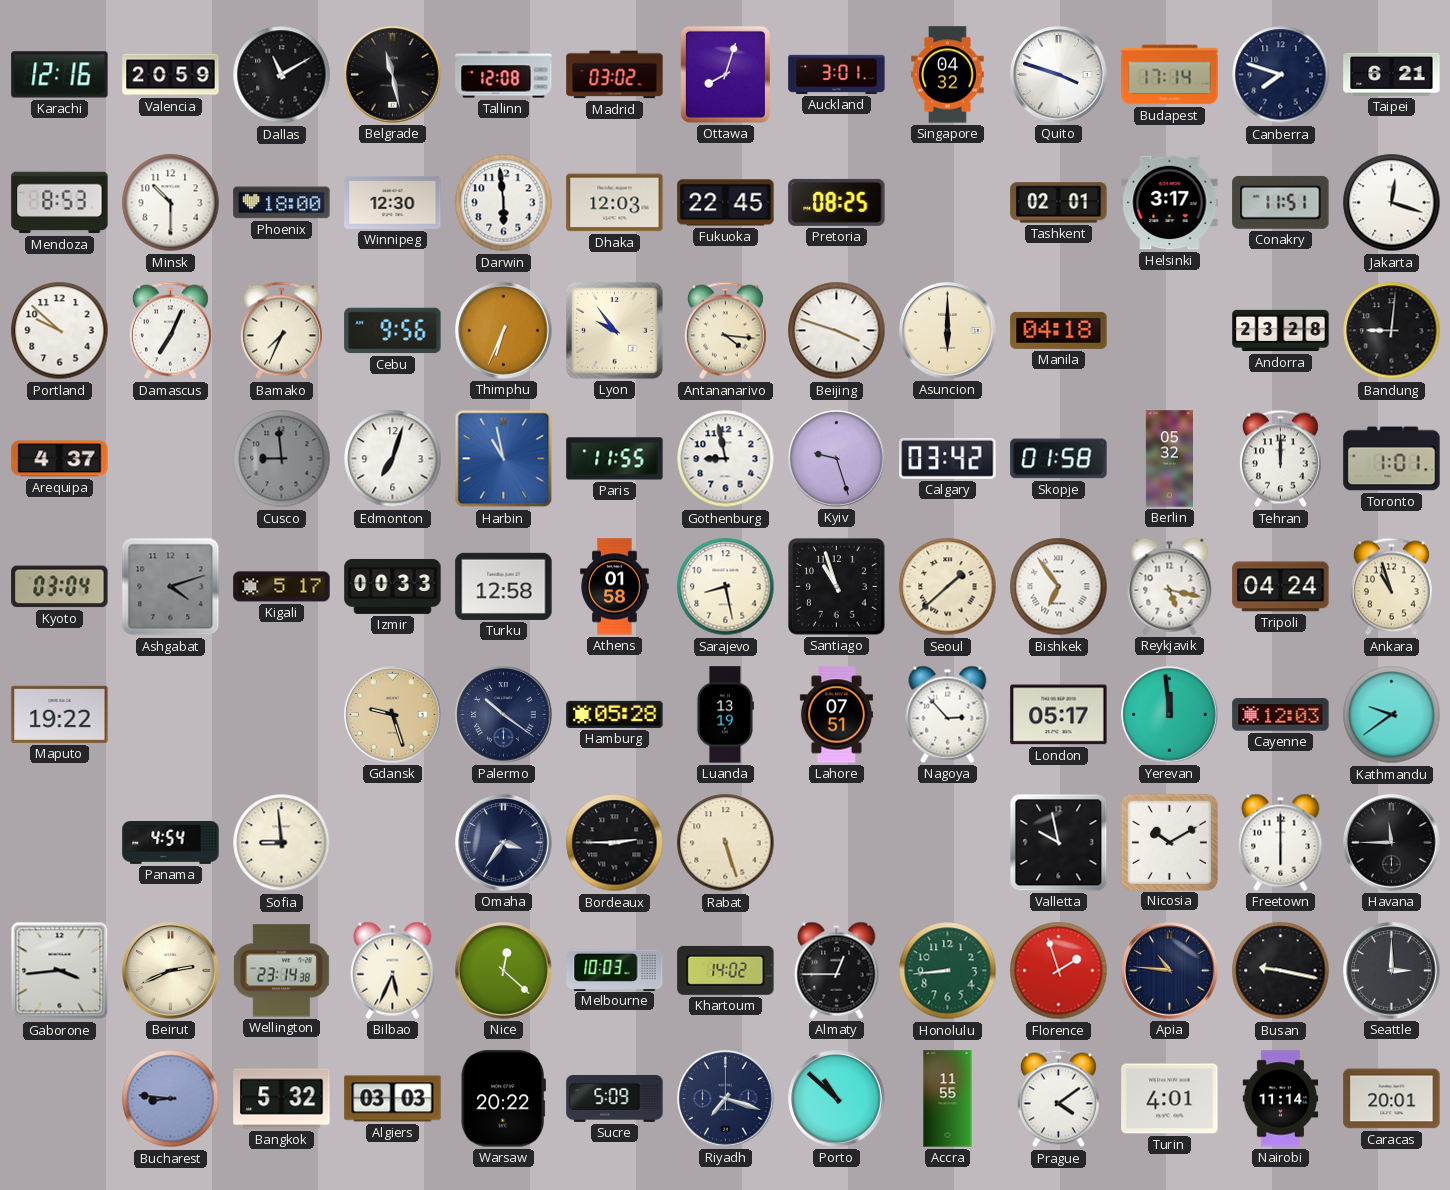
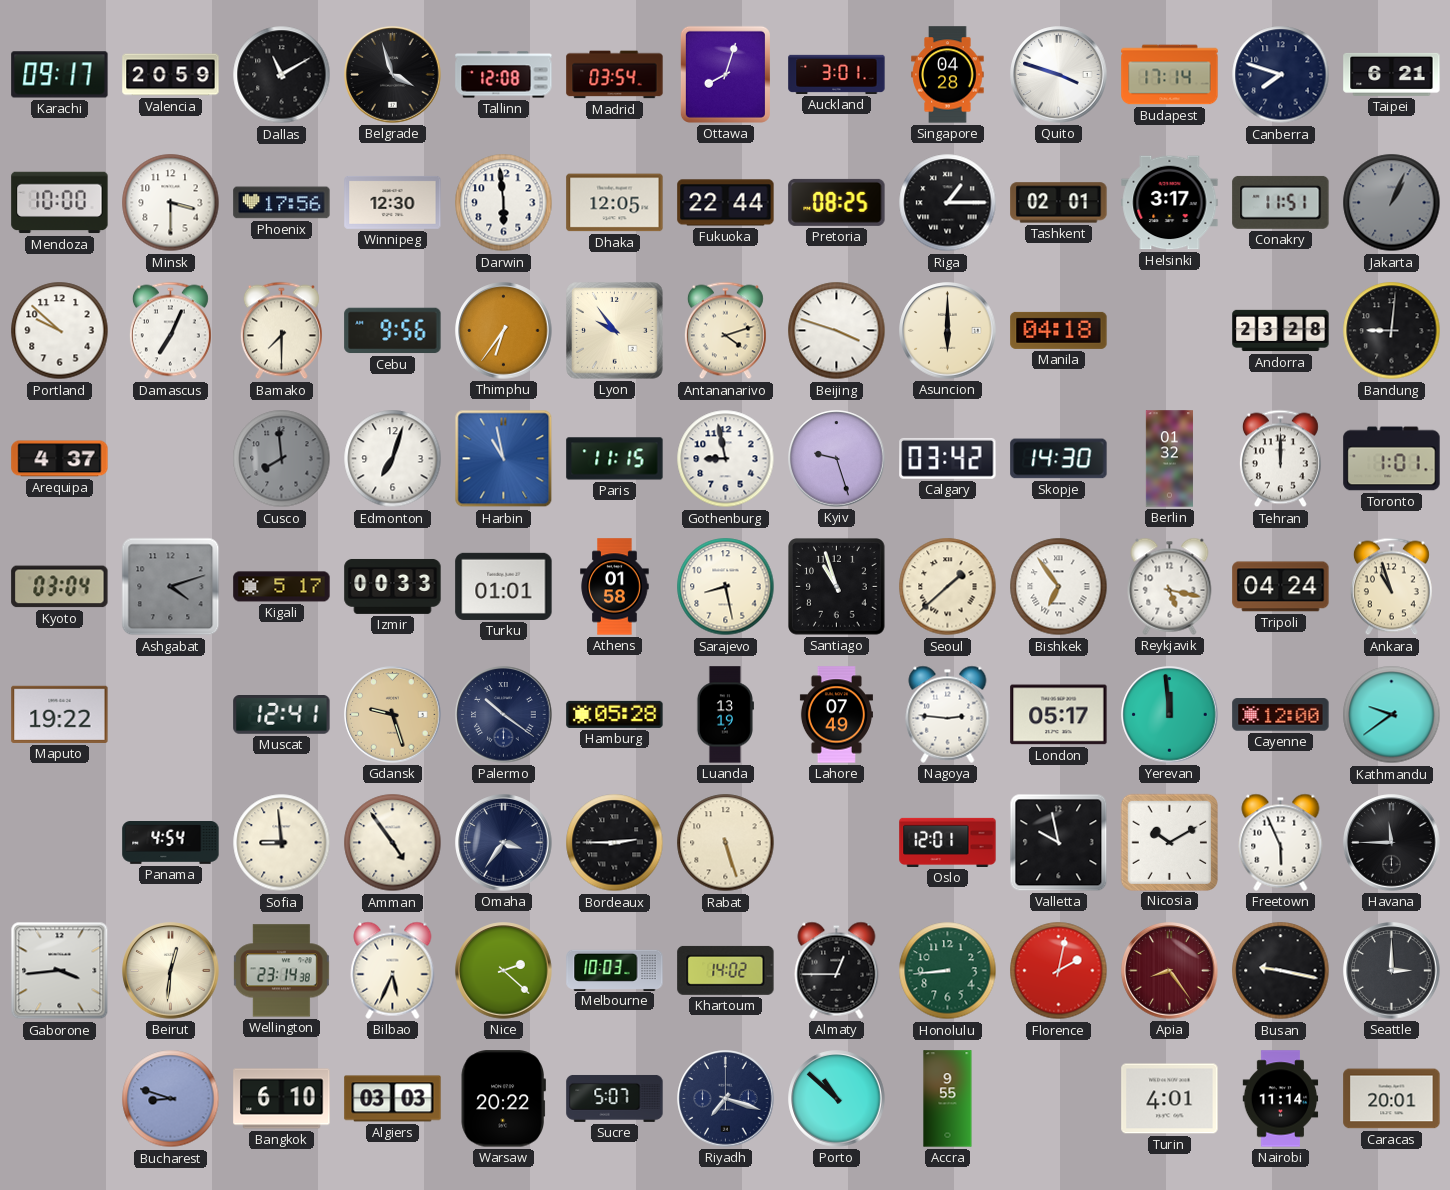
Karachi: 12:16 -> 09:17
Belgrade: 11:28 -> 3:57
Madrid: 03:02 -> 03:54
Singapore: 04:32 -> 04:28
Mendoza: 8:53 -> 10:00
Minsk: 10:30 -> 3:30
Phoenix: 18:00 -> 17:56
Dhaka: 12:03 -> 12:05
Fukuoka: 22:45 -> 22:44
Riga: none -> 1:15
Jakarta: 12:18 -> 1:04
Jakarta dial: white -> grey
Bamako: 7:34 -> 7:30
Thimphu: 6:34 -> 6:36
Antananarivo: 4:16 -> 4:12
Cusco: 8:59 -> 7:59
Paris: 11:55 -> 11:15
Skopje: 01:58 -> 14:30
Berlin: 05:32 -> 01:32
Turku: 12:58 -> 01:01
Muscat: none -> 12:41
Lahore: 07:51 -> 07:49
Nagoya: 2:53 -> 2:46
Cayenne: 12:03 -> 12:00
Amman: none -> 4:54
Oslo: none -> 12:01
Freetown: 6:00 -> 5:56
Beirut: 2:41 -> 12:31
Nice: 12:22 -> 2:22
Florence: 1:57 -> 2:02
Apia: 10:46 -> 8:24
Apia dial: navy -> burgundy
Bucharest: 8:46 -> 8:48
Bangkok: 5:32 -> 6:10
Sucre: 5:09 -> 5:07
Accra: 11:55 -> 9:55
Prague: 4:09 -> none
